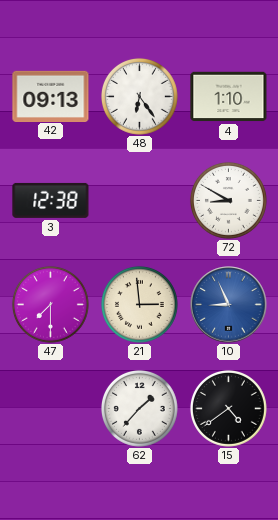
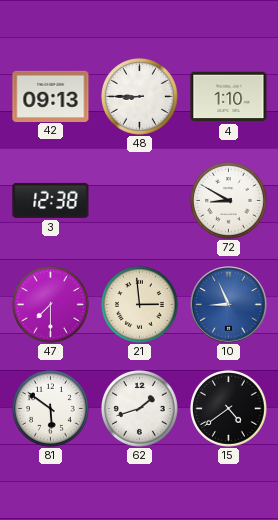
48: 6:24 -> 8:45
81: none -> 5:51
62: 1:37 -> 1:42
